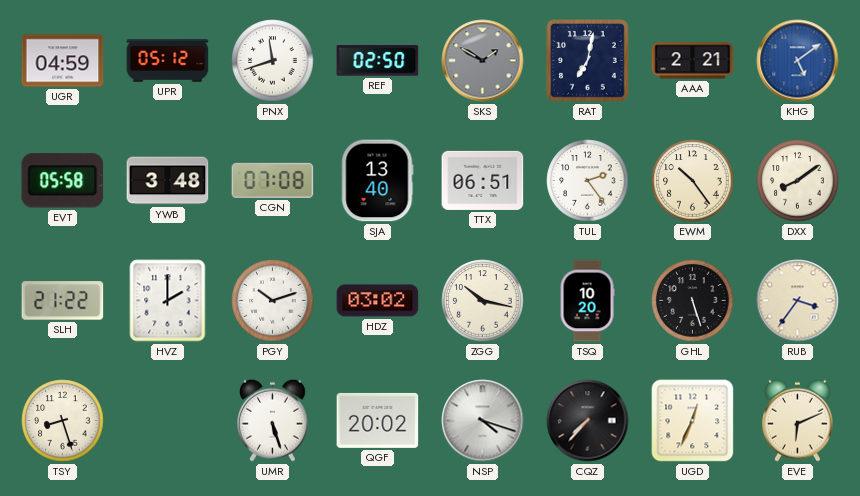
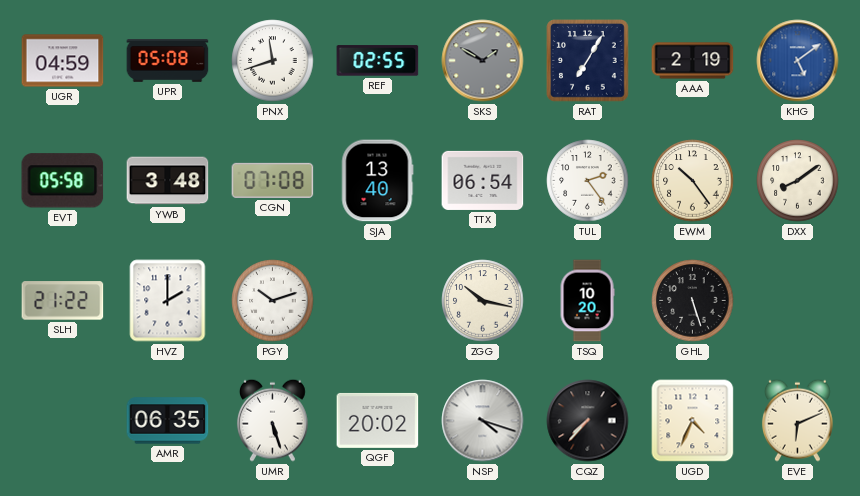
UPR: 05:12 -> 05:08
REF: 02:50 -> 02:55
RAT: 7:02 -> 7:05
AAA: 2:21 -> 2:19
TTX: 06:51 -> 06:54
HDZ: 03:02 -> none
RUB: 3:36 -> none
TSY: 8:27 -> none
AMR: none -> 06:35
UGD: 12:34 -> 4:34
